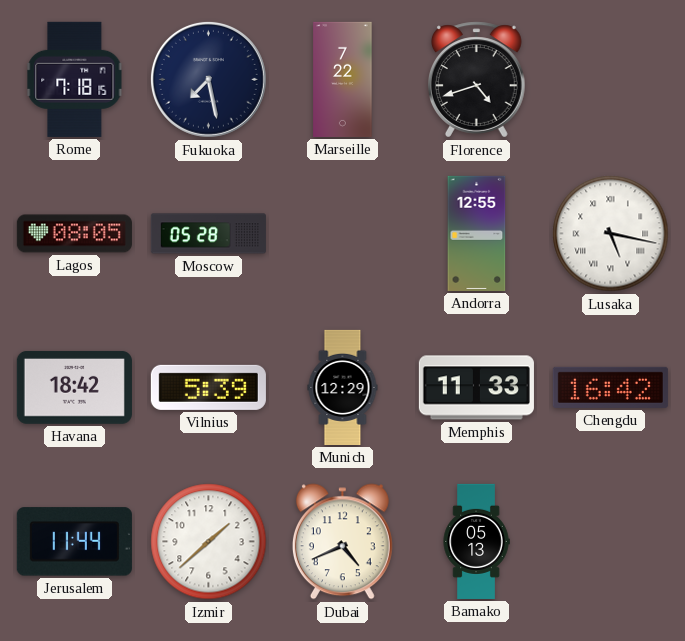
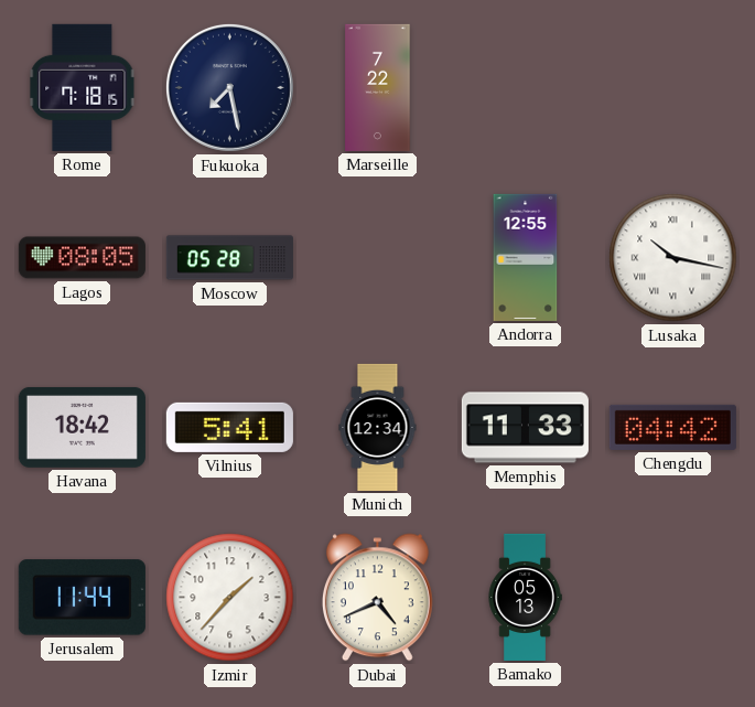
Florence: 4:42 -> none
Lusaka: 5:17 -> 10:17
Vilnius: 5:39 -> 5:41
Munich: 12:29 -> 12:34
Chengdu: 16:42 -> 04:42
Izmir: 1:38 -> 1:37
